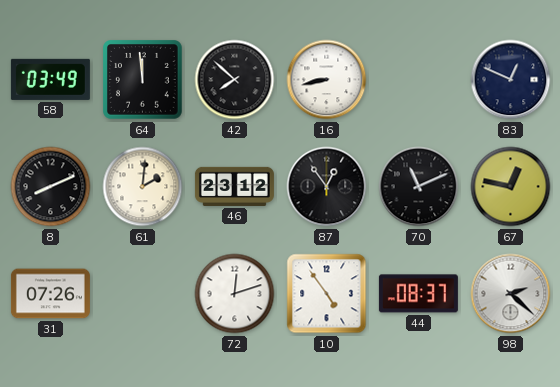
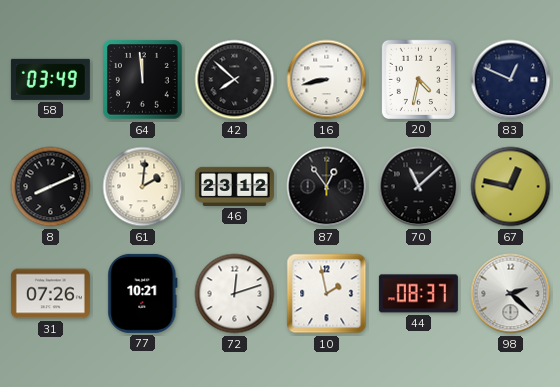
20: none -> 4:32
70: 11:11 -> 11:08
77: none -> 10:21
10: 4:54 -> 1:58
